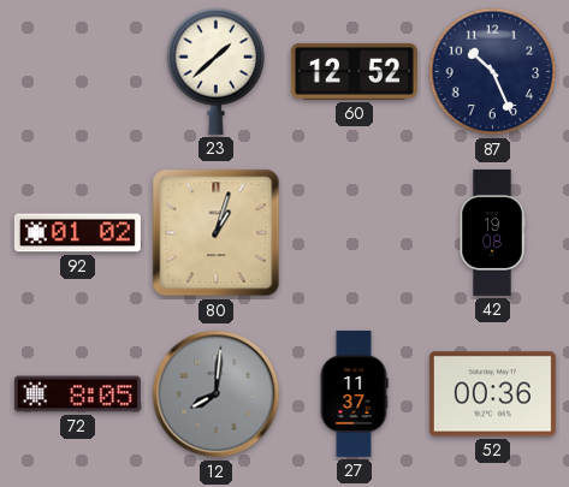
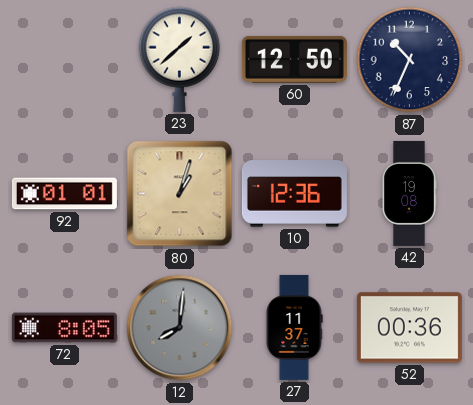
60: 12:52 -> 12:50
87: 10:26 -> 10:34
92: 01:02 -> 01:01
10: none -> 12:36
